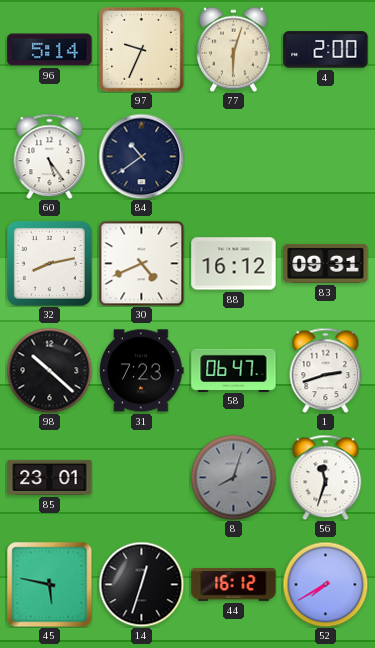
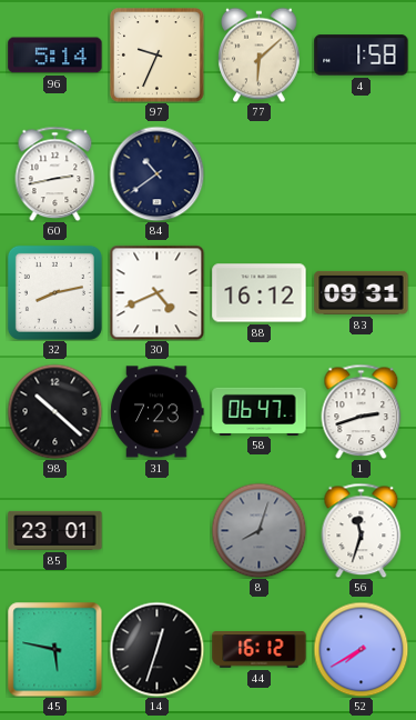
77: 6:03 -> 6:08
4: 2:00 -> 1:58
60: 5:24 -> 2:43
